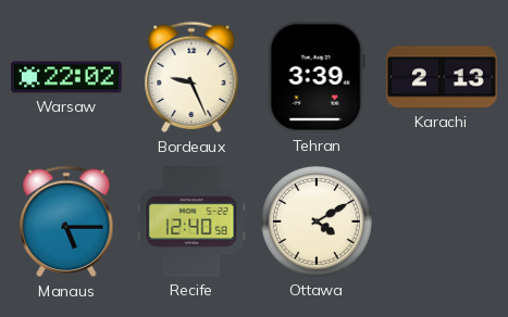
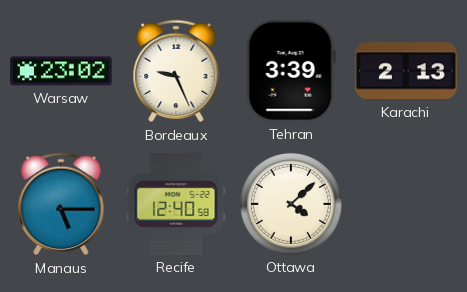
Warsaw: 22:02 -> 23:02
Ottawa: 4:10 -> 4:08
